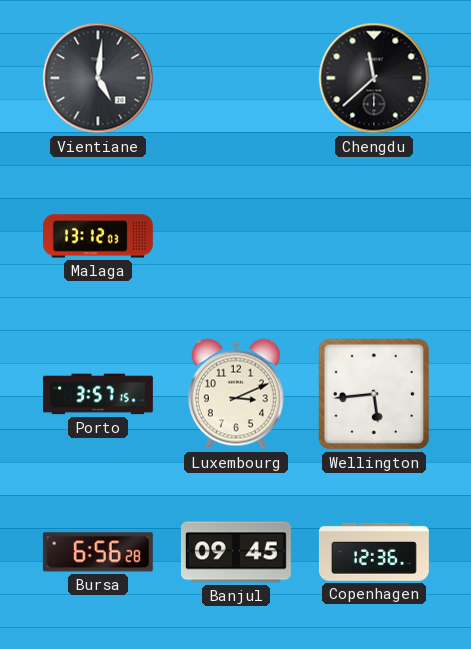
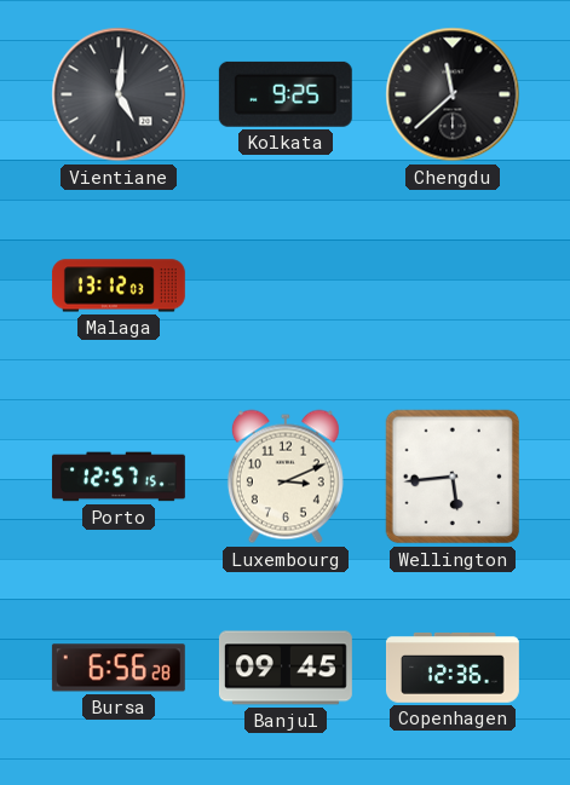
Kolkata: none -> 9:25
Porto: 3:57 -> 12:57
